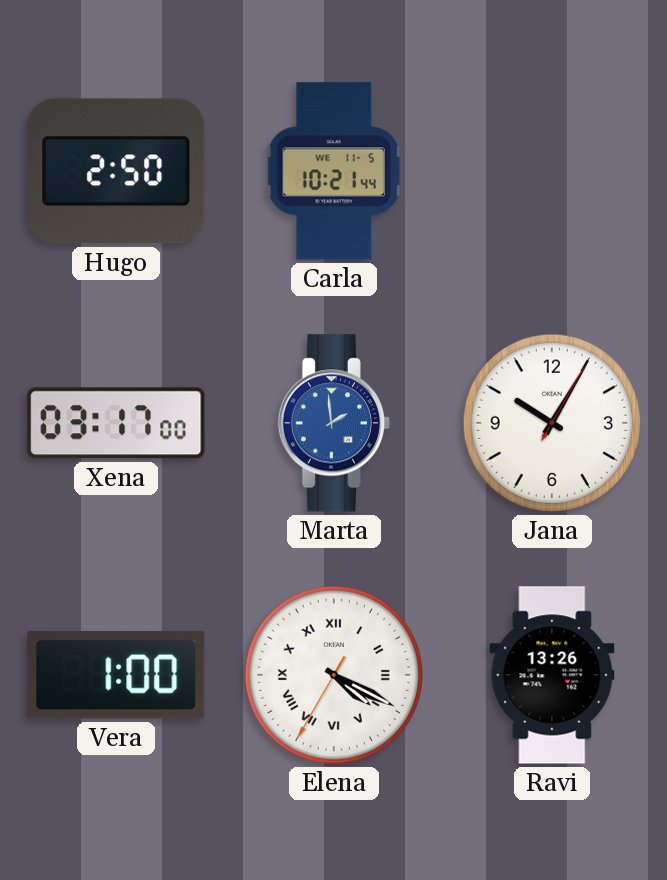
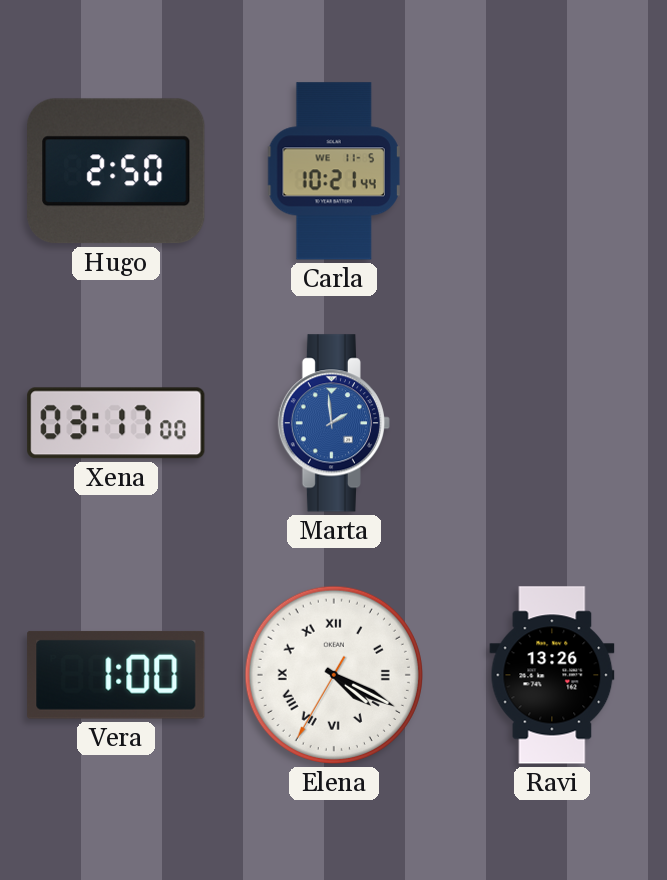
Jana: 10:05 -> none
